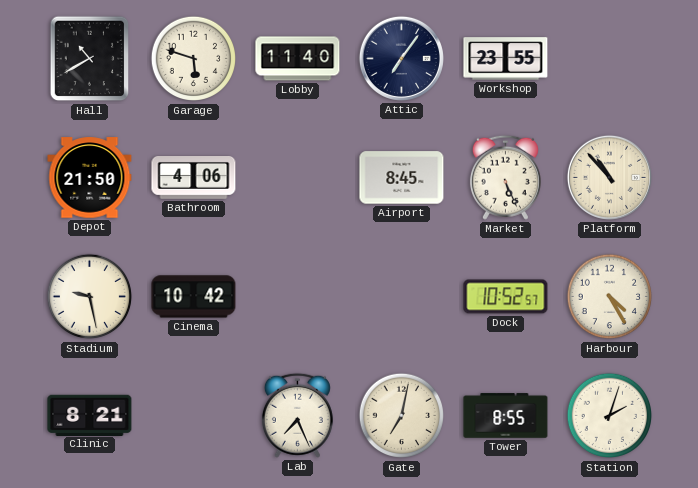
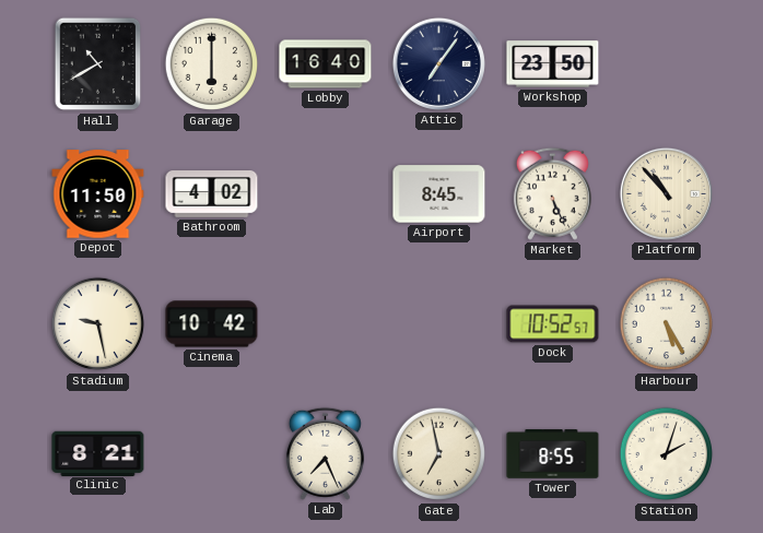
Garage: 5:48 -> 6:00
Lobby: 11:40 -> 16:40
Workshop: 23:55 -> 23:50
Depot: 21:50 -> 11:50
Bathroom: 4:06 -> 4:02
Harbour: 4:25 -> 5:25
Gate: 7:02 -> 6:58
